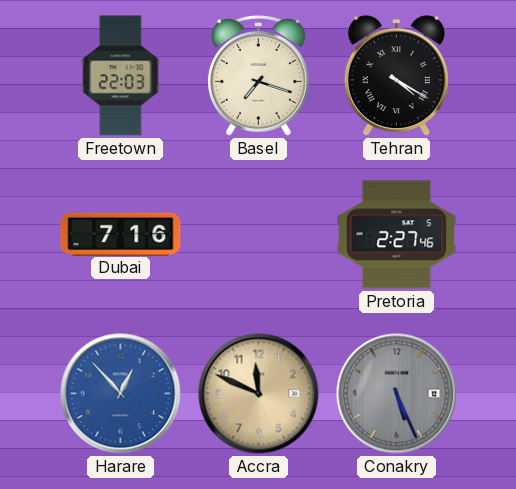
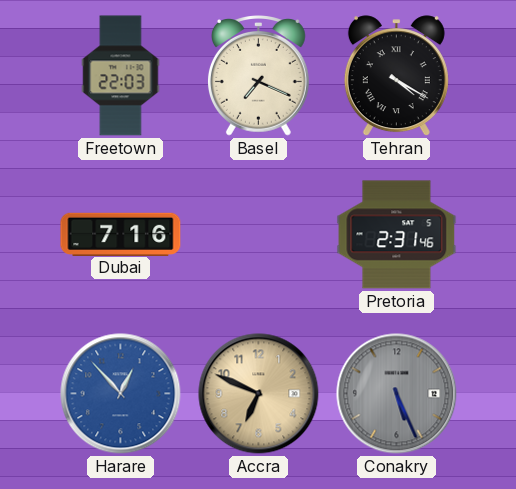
Basel: 7:18 -> 7:19
Pretoria: 2:27 -> 2:31
Accra: 11:49 -> 6:49
